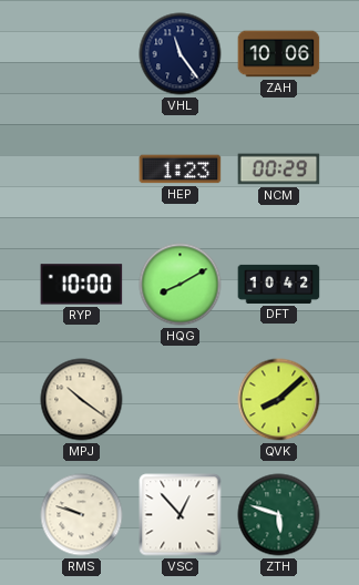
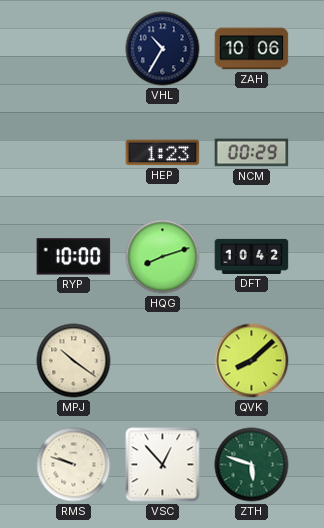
VHL: 11:24 -> 10:35
HQG: 8:10 -> 8:12
